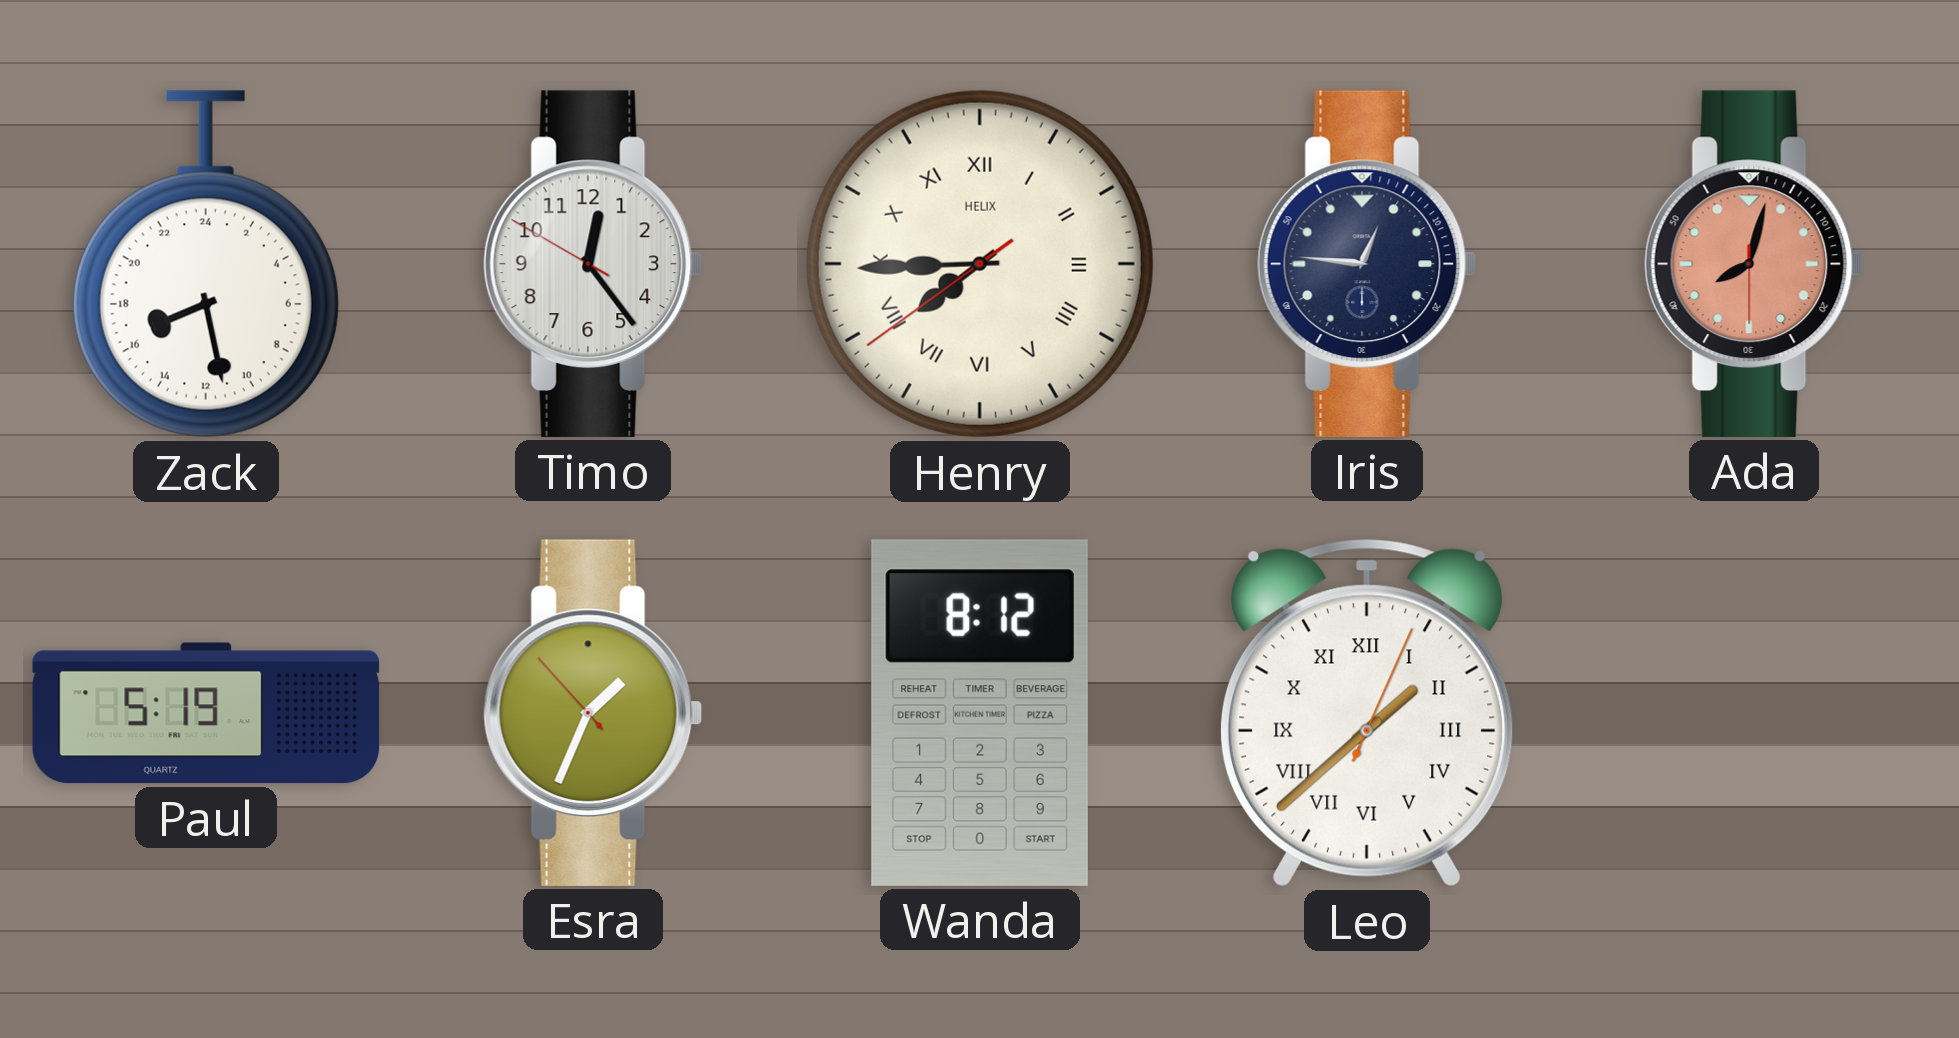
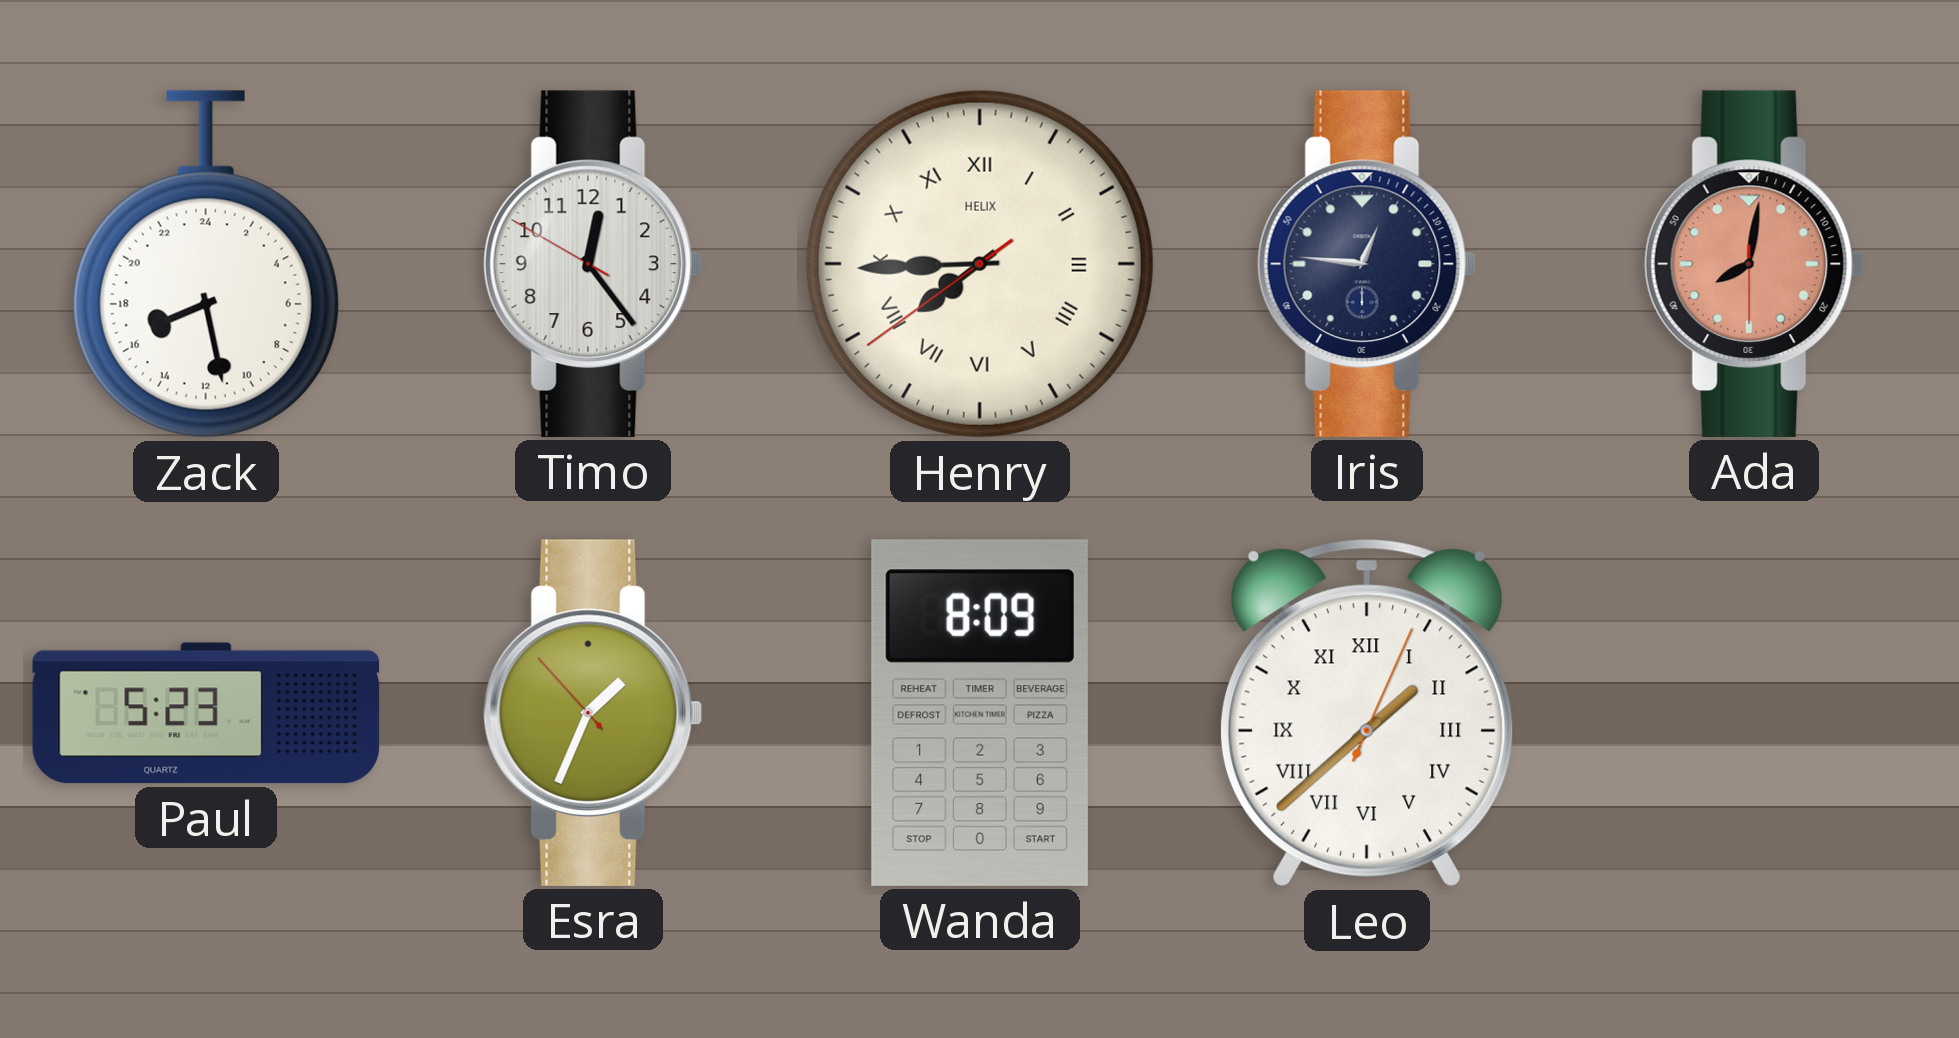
Ada: 8:02 -> 8:01
Paul: 5:19 -> 5:23
Wanda: 8:12 -> 8:09
